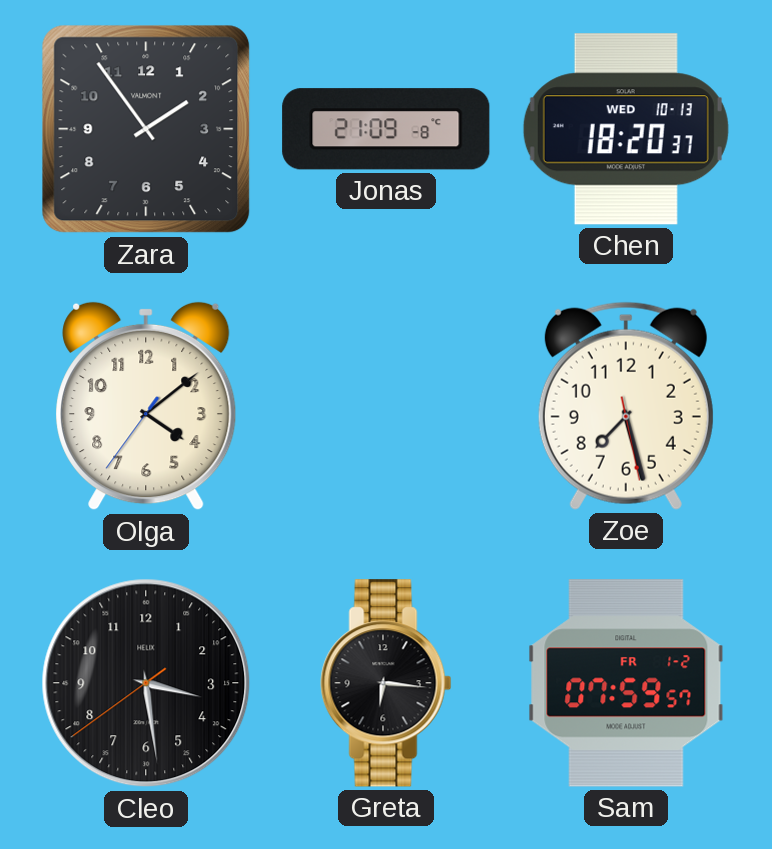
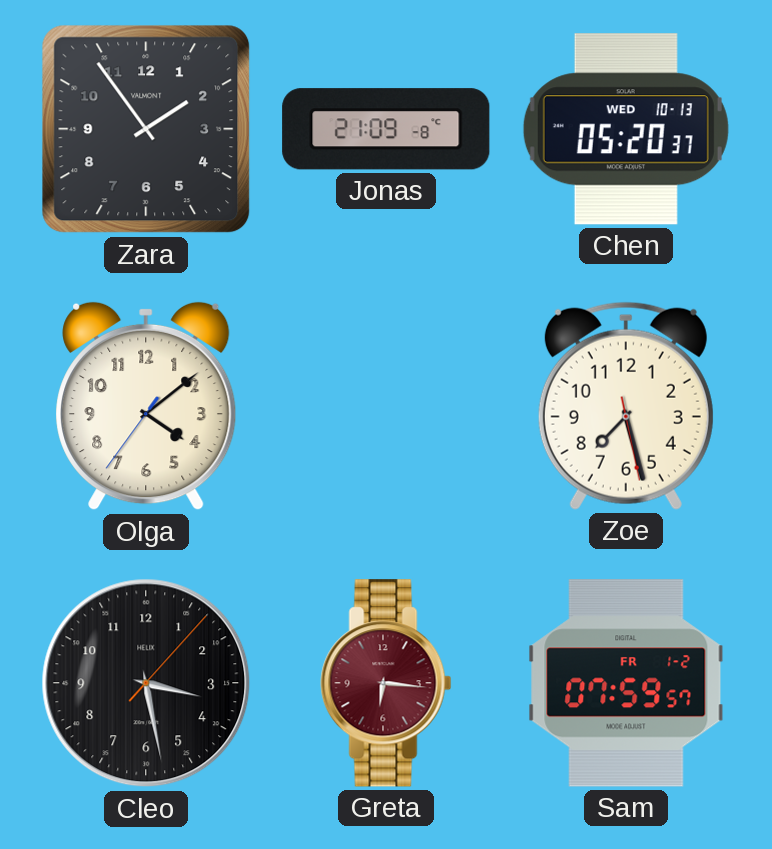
Chen: 18:20 -> 05:20
Cleo: 3:28:39 -> 3:28:07
Greta dial: black -> burgundy
